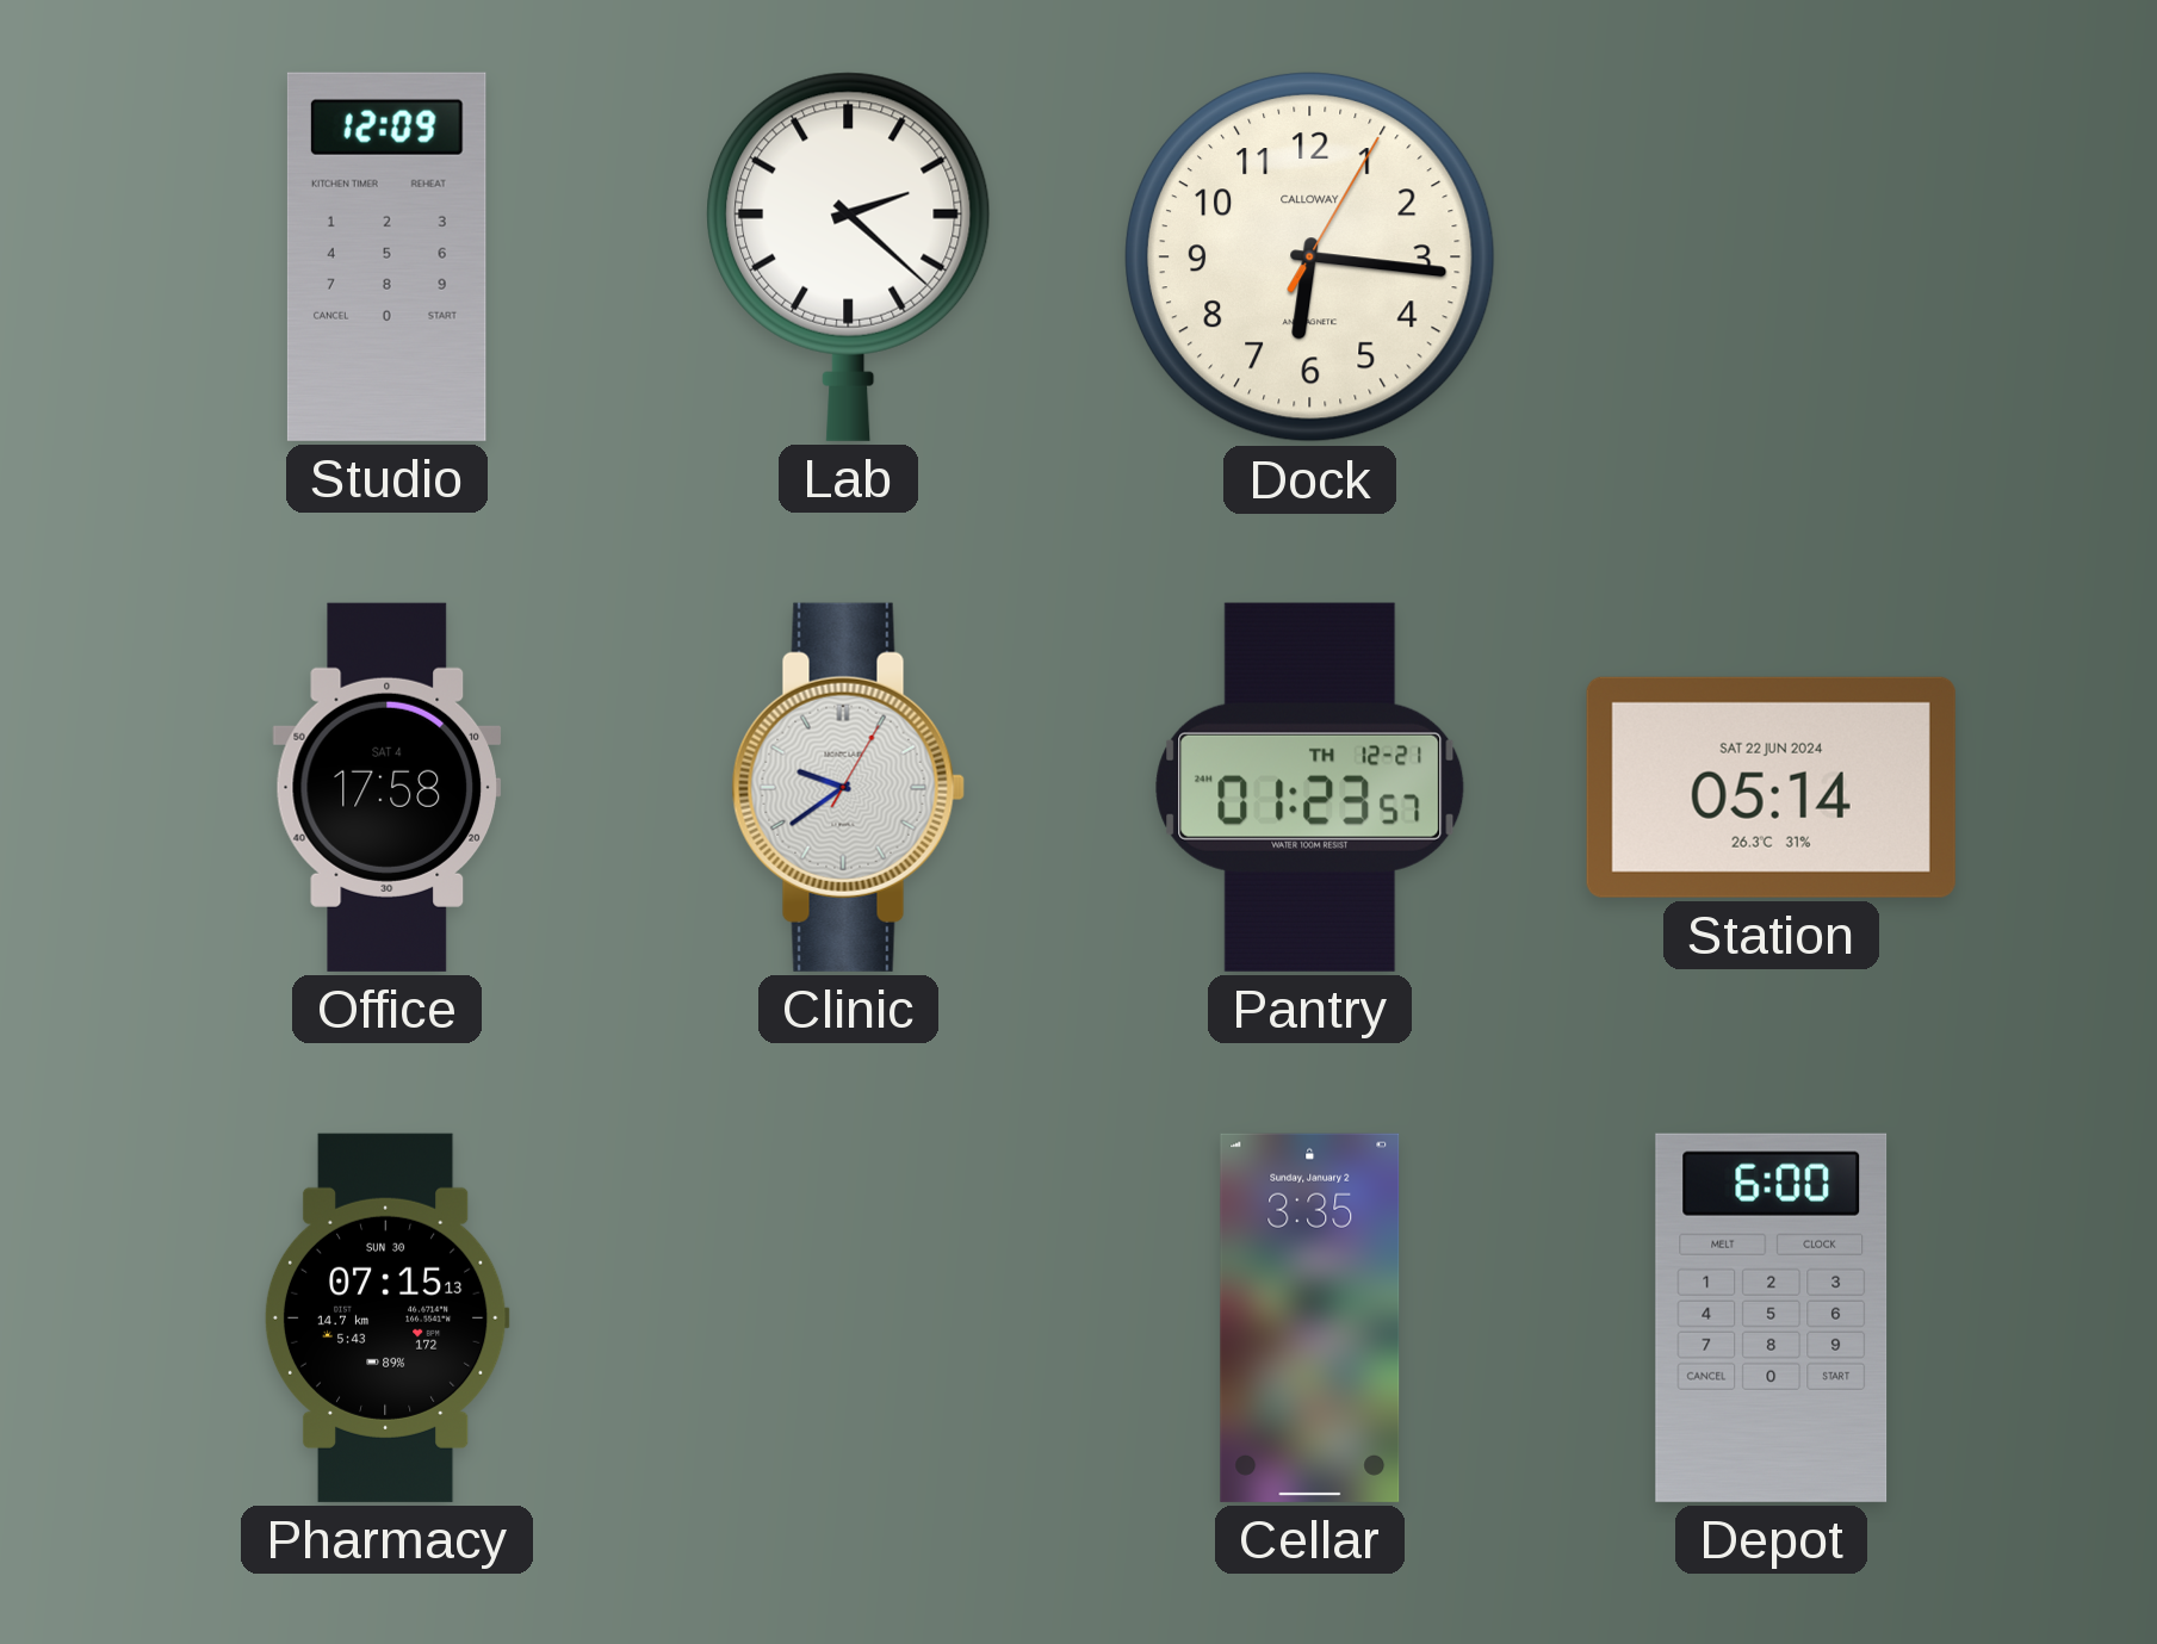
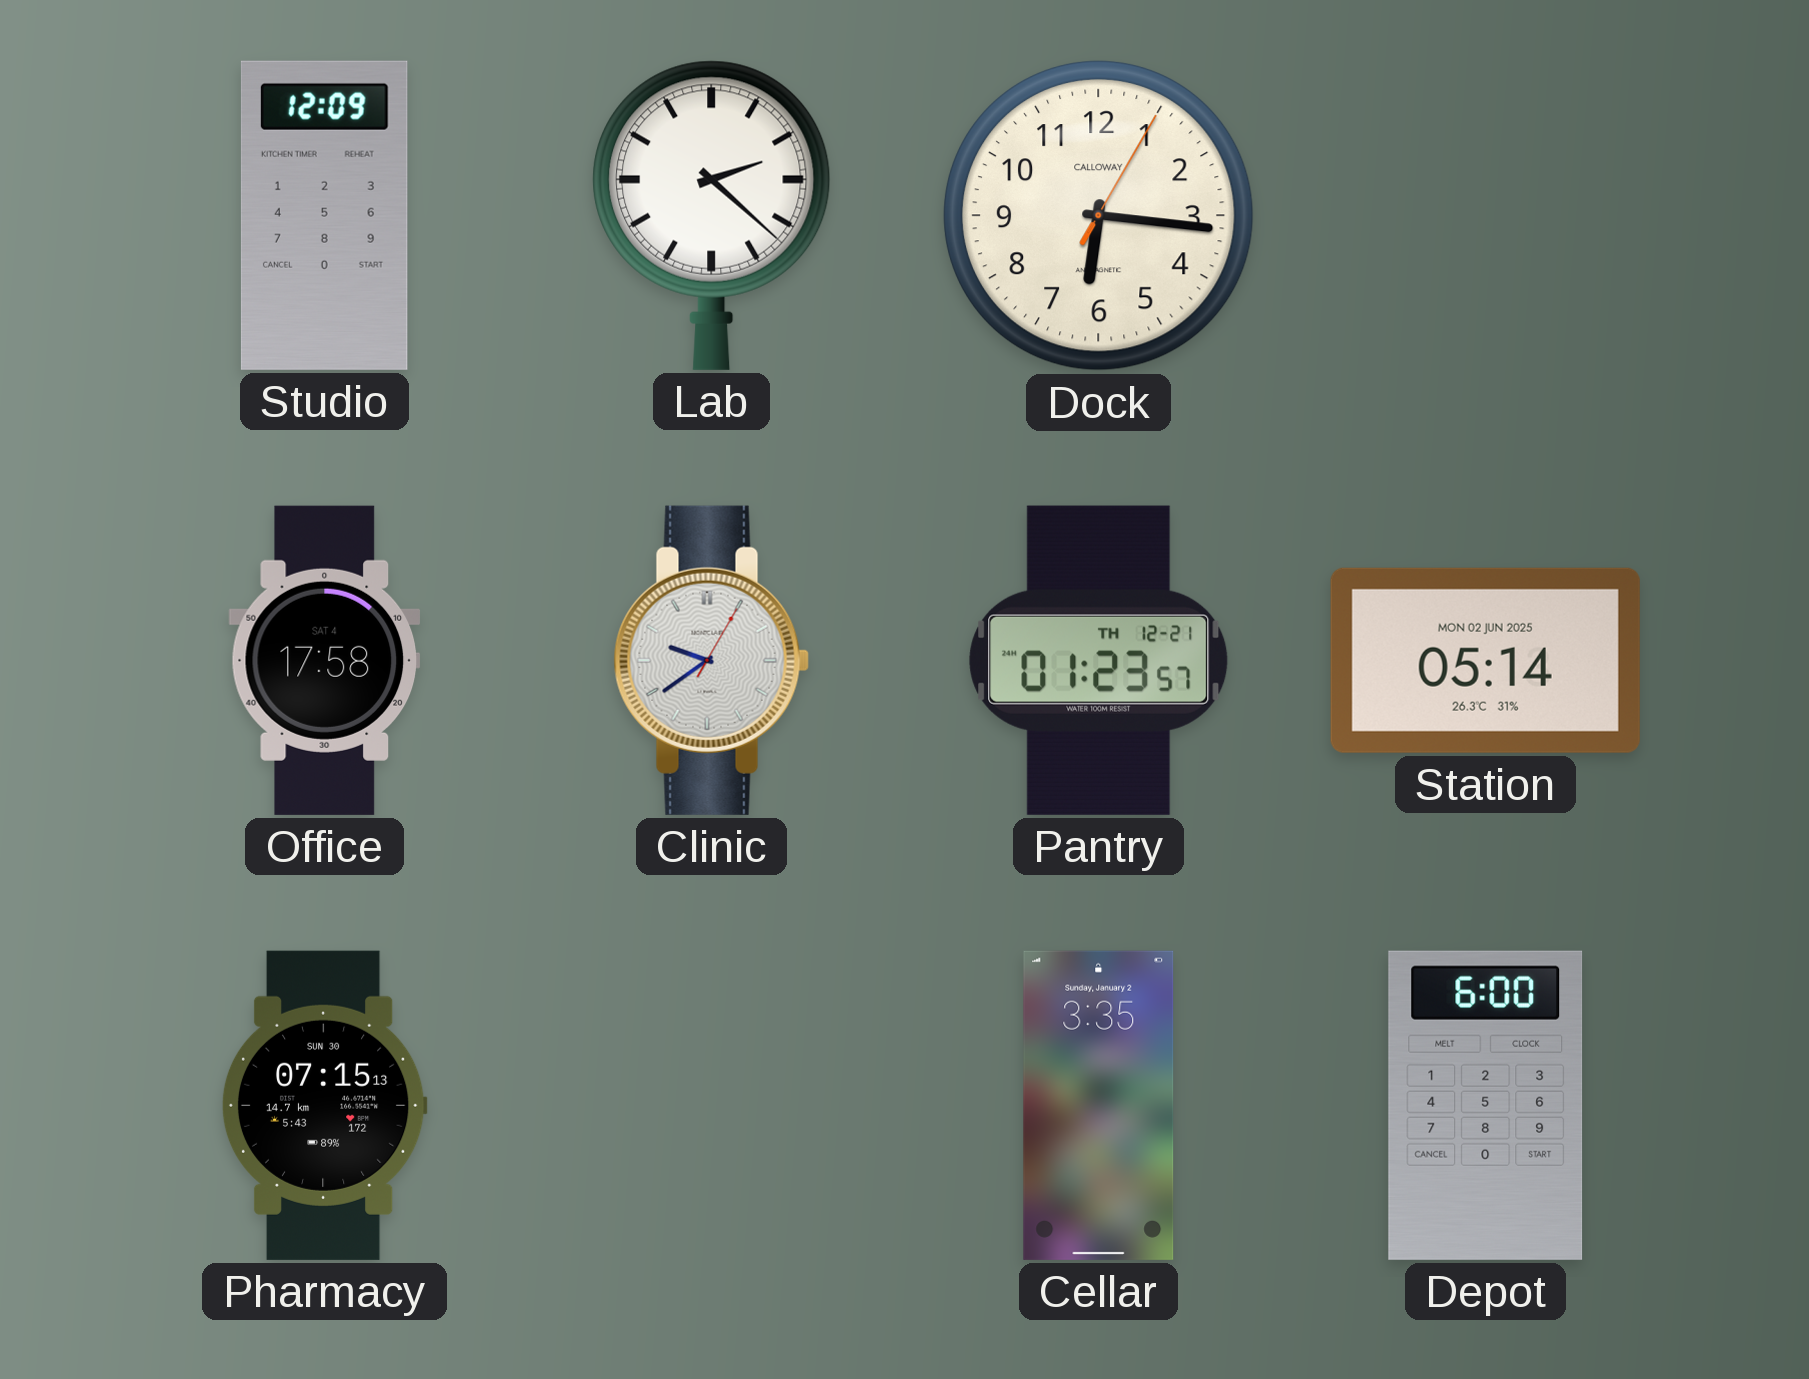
Station date: SAT 22 JUN 2024 -> MON 02 JUN 2025
